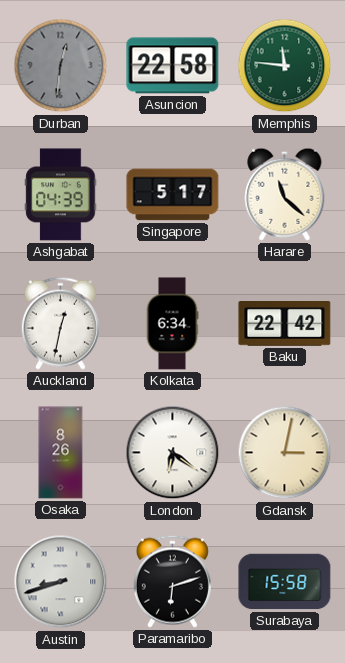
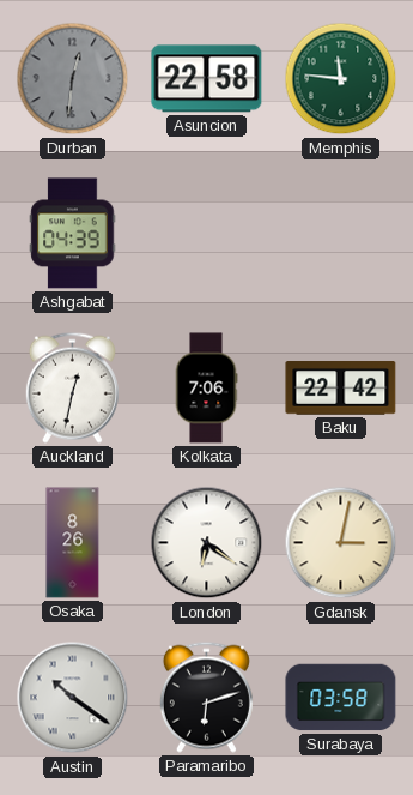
Singapore: 5:17 -> none
Harare: 11:22 -> none
Kolkata: 6:34 -> 7:06
Austin: 8:42 -> 10:21
Surabaya: 15:58 -> 03:58
